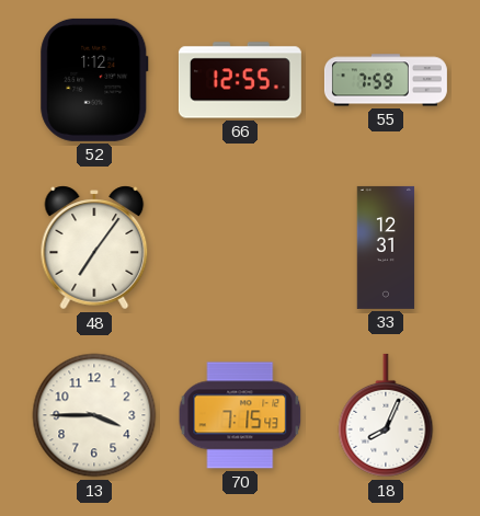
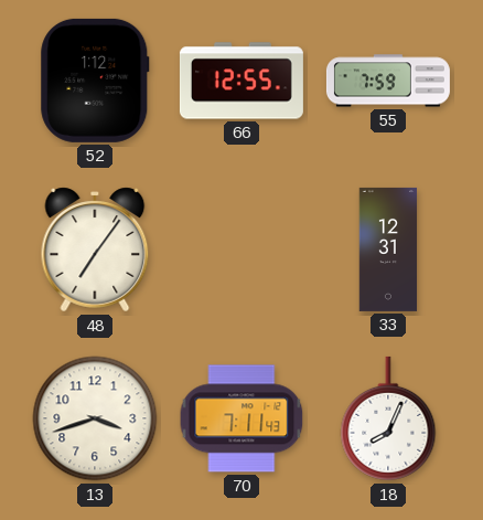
13: 3:45 -> 3:42
70: 7:15 -> 7:11
